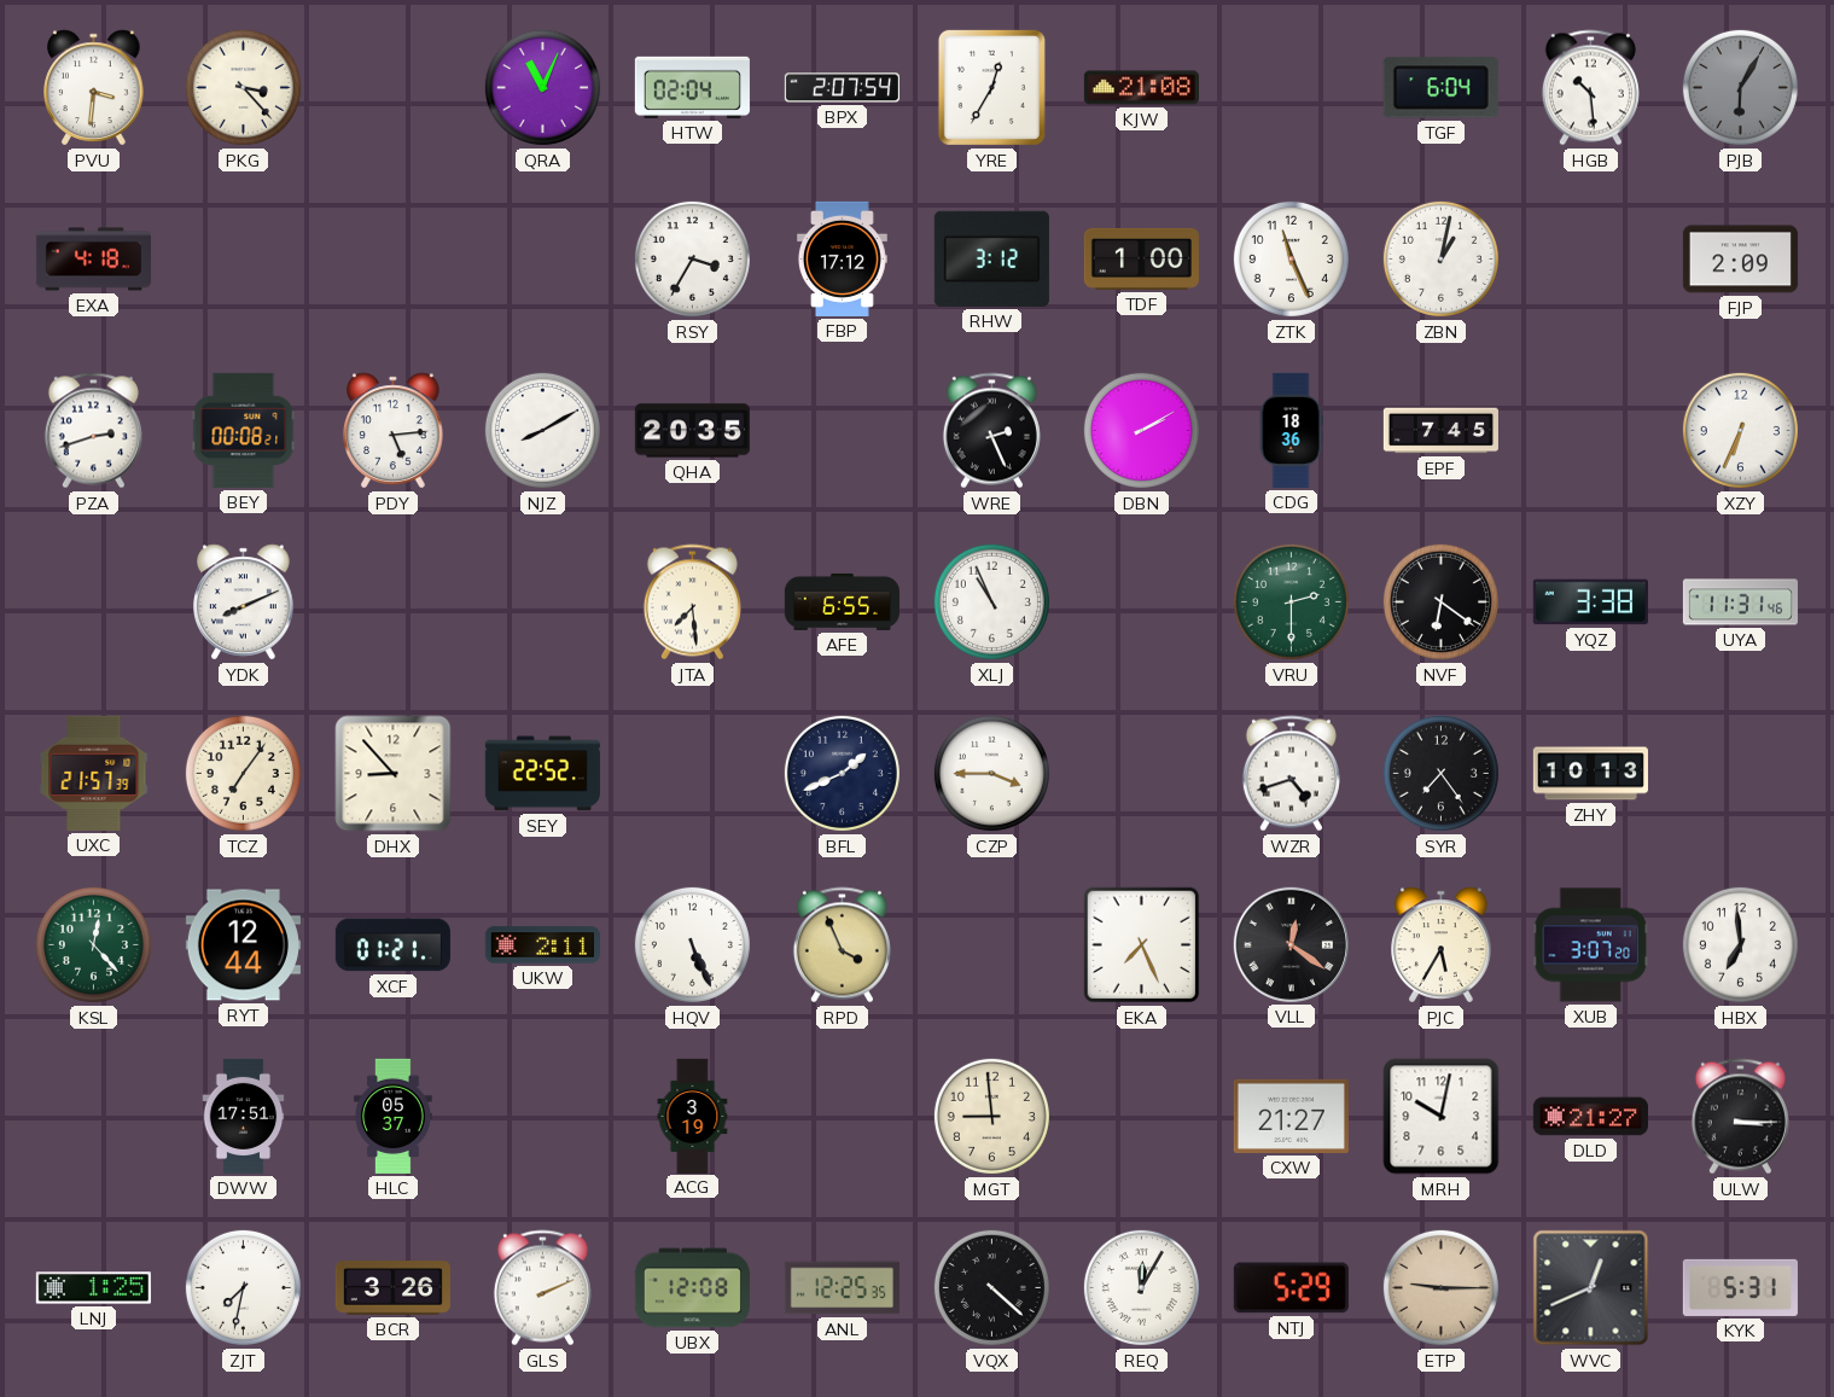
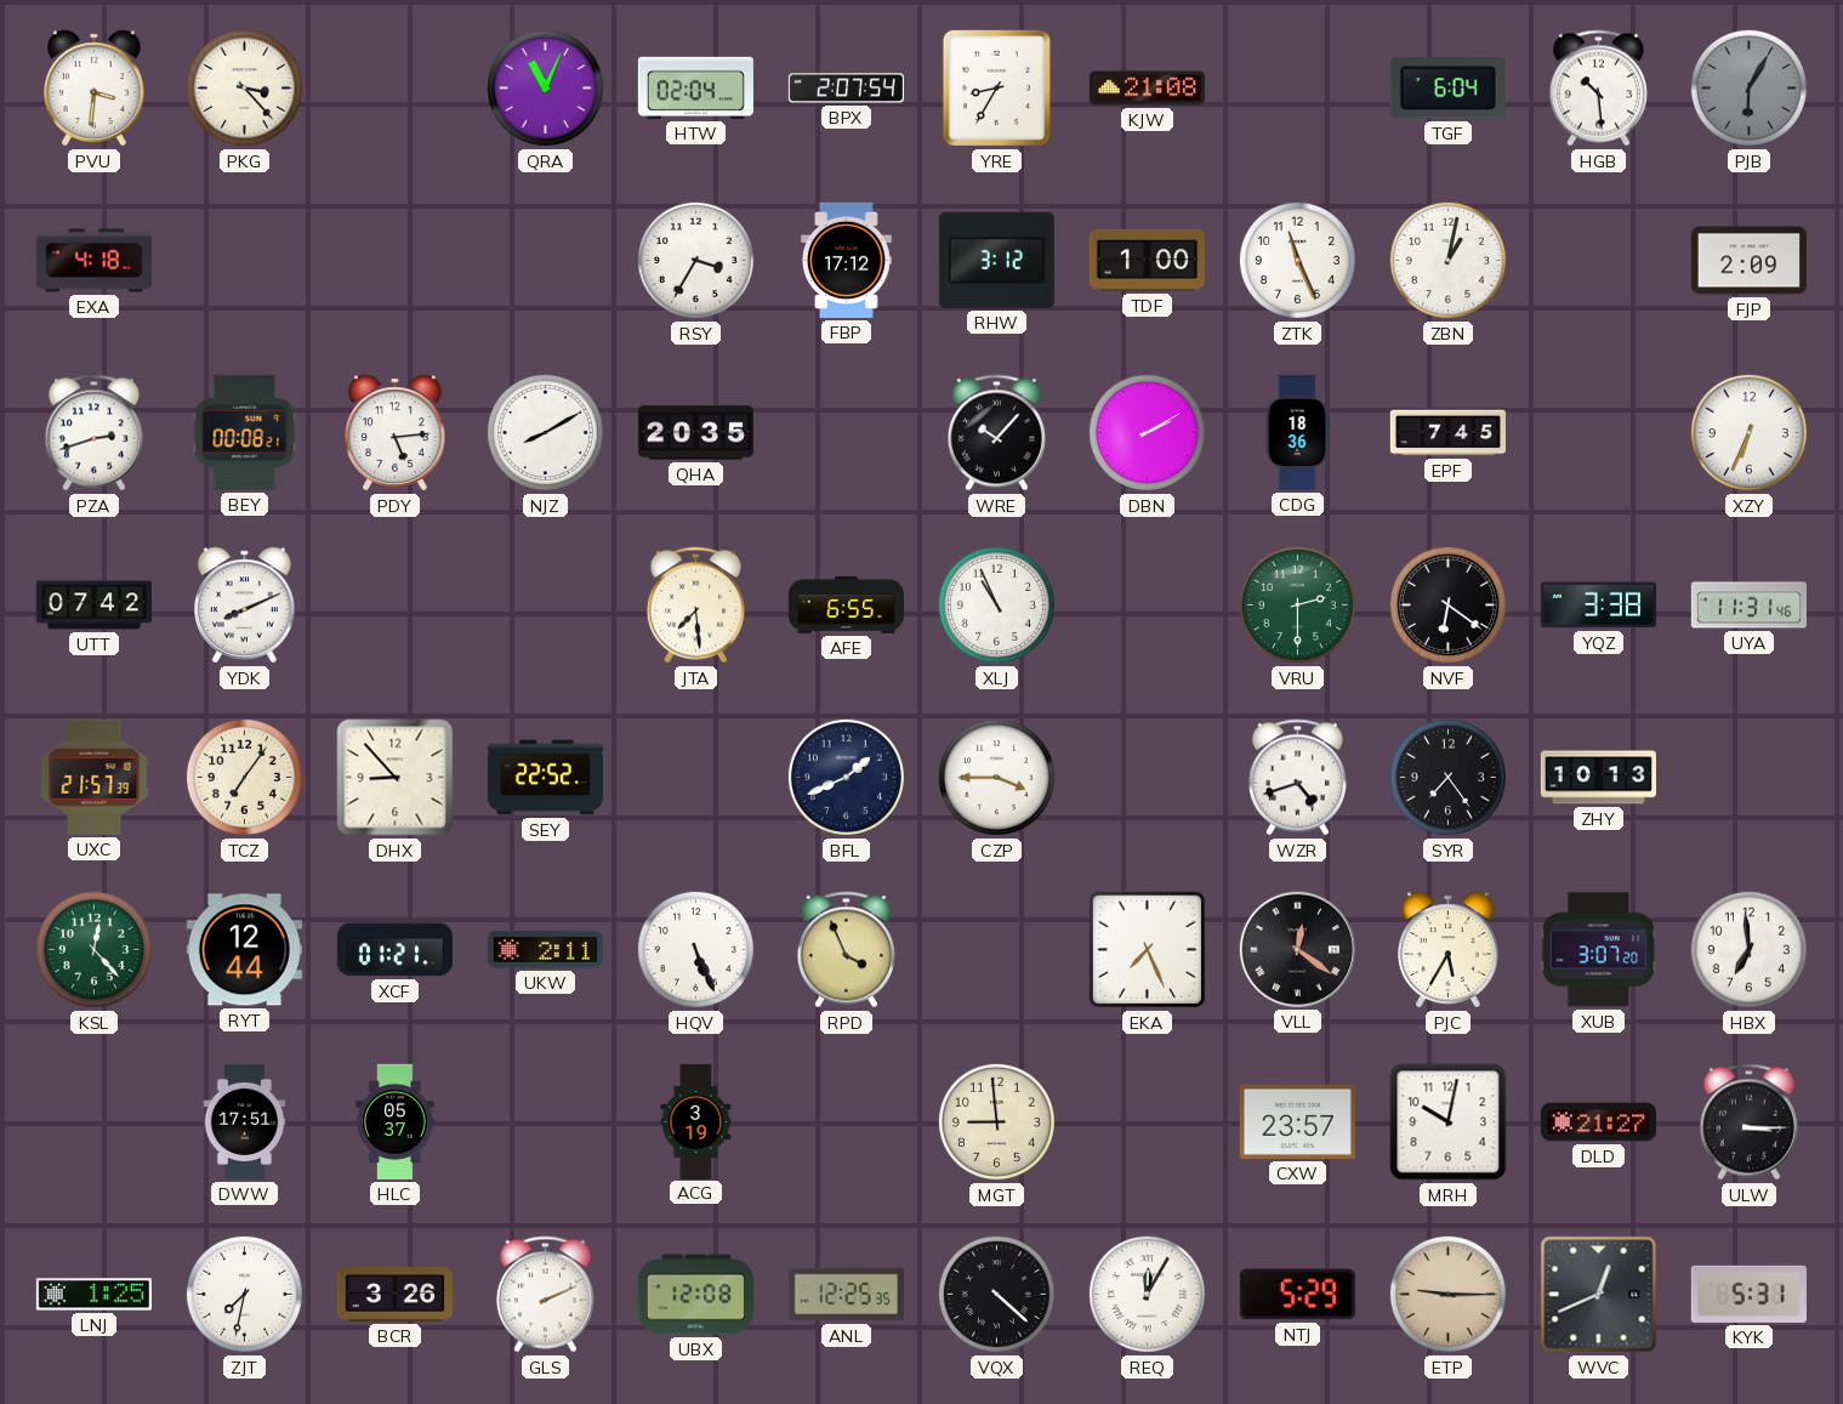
YRE: 12:35 -> 8:35
WRE: 2:26 -> 10:07
UTT: none -> 07:42
CXW: 21:27 -> 23:57
